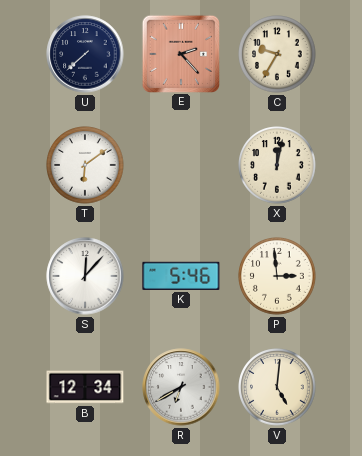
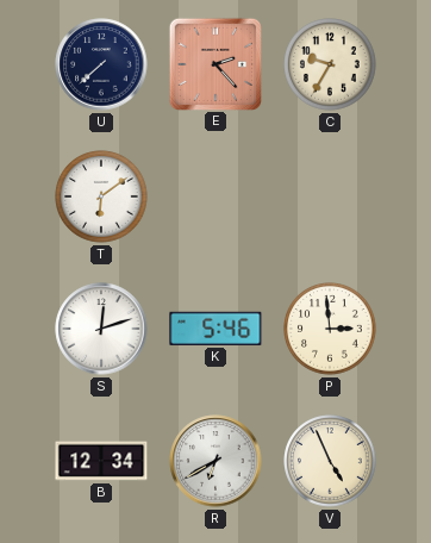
X: 12:02 -> none
S: 12:07 -> 12:12
V: 5:01 -> 4:56
